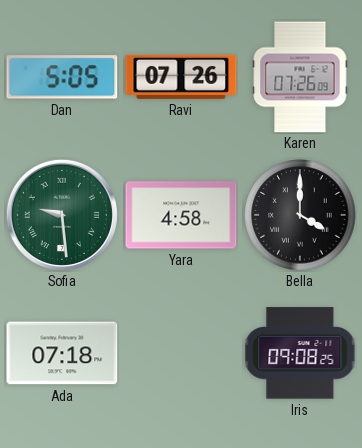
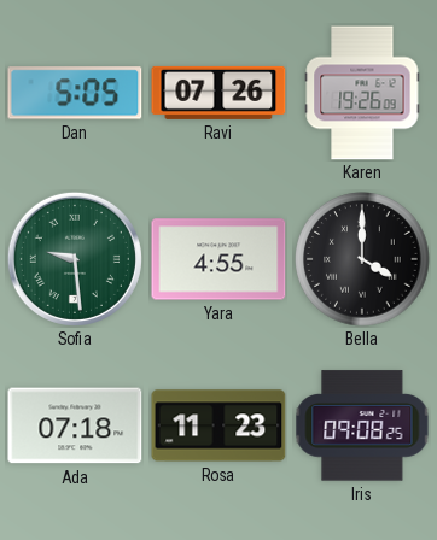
Karen: 07:26 -> 19:26
Yara: 4:58 -> 4:55
Rosa: none -> 11:23
